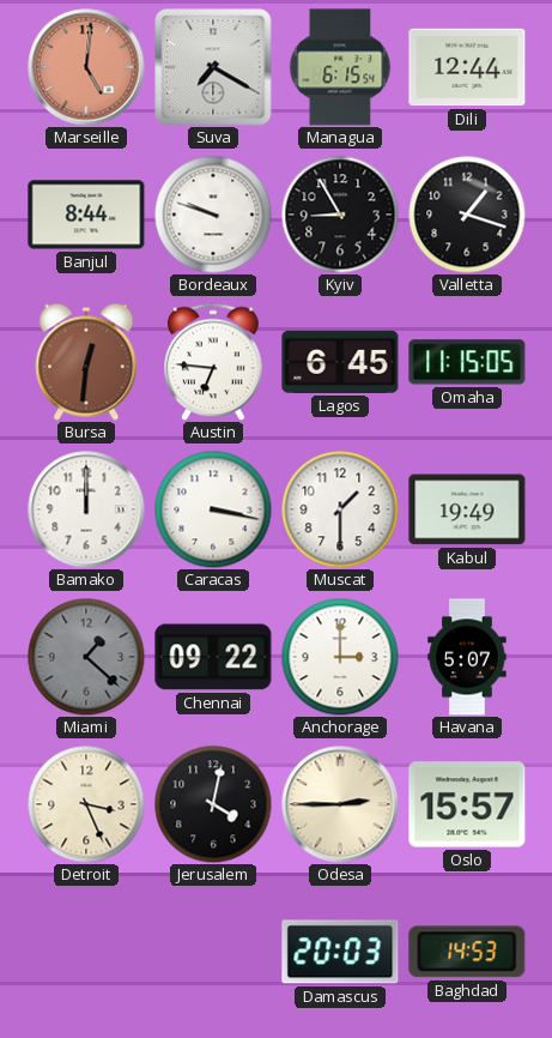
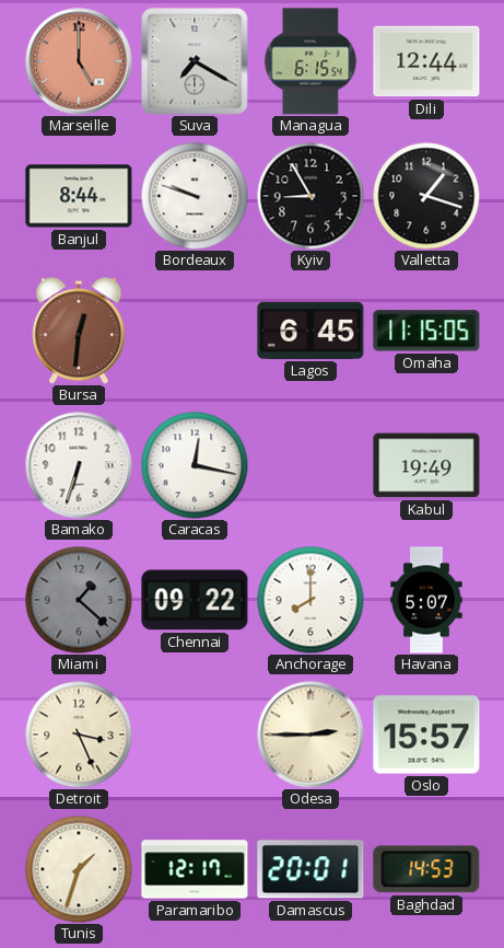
Marseille: 5:01 -> 5:00
Austin: 6:46 -> none
Bamako: 12:00 -> 6:33
Caracas: 3:17 -> 12:17
Muscat: 1:30 -> none
Anchorage: 3:00 -> 8:00
Jerusalem: 4:02 -> none
Tunis: none -> 1:33
Paramaribo: none -> 12:17
Damascus: 20:03 -> 20:01
